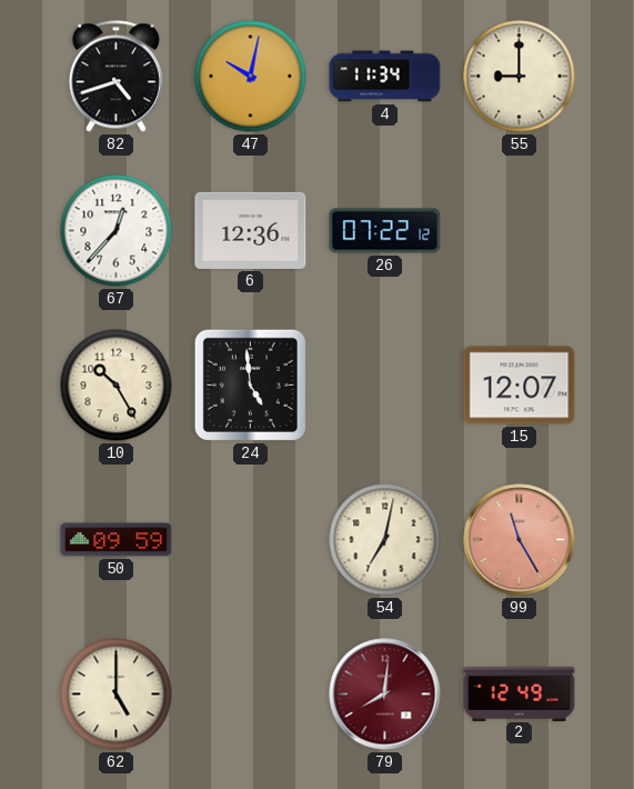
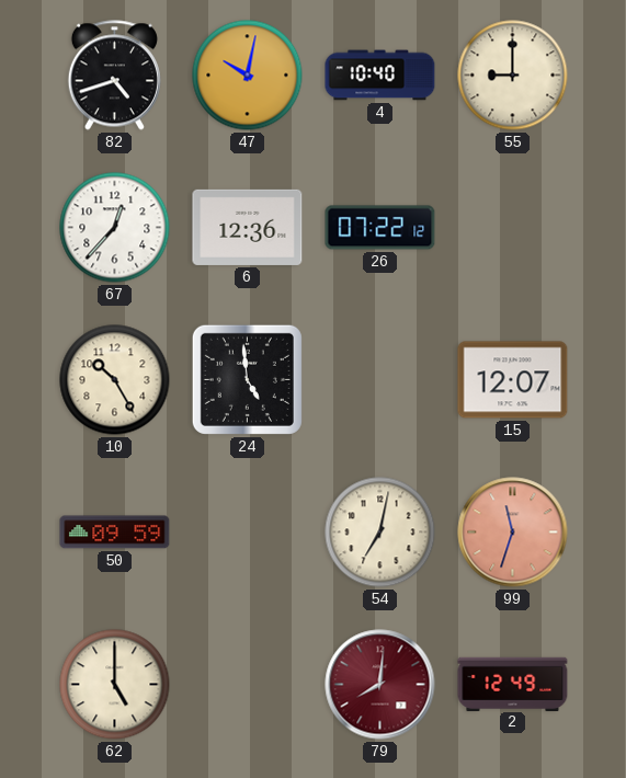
4: 11:34 -> 10:40
99: 11:25 -> 11:33
